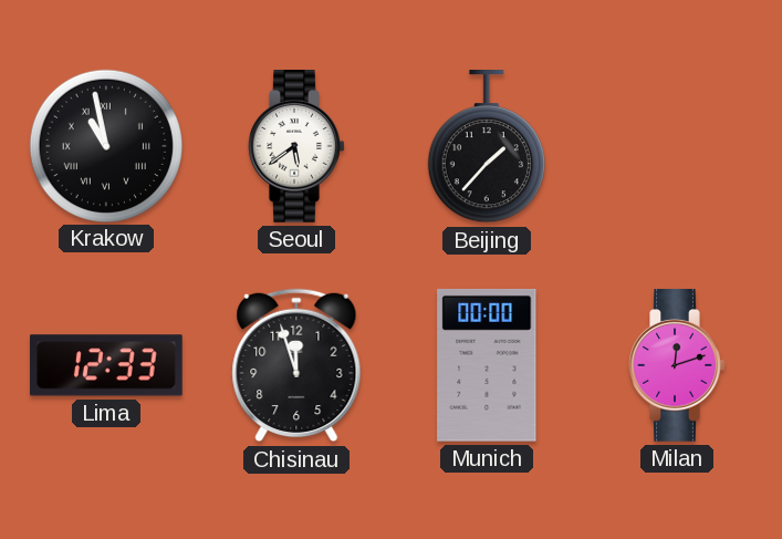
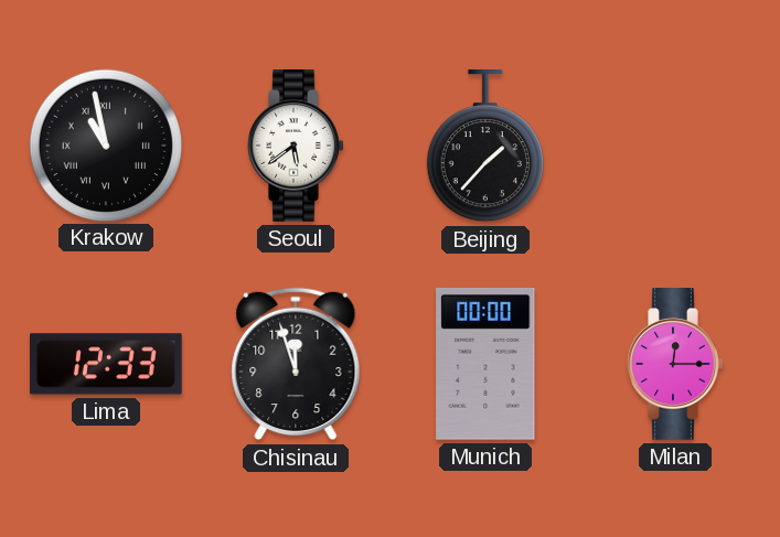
Milan: 12:12 -> 12:15
